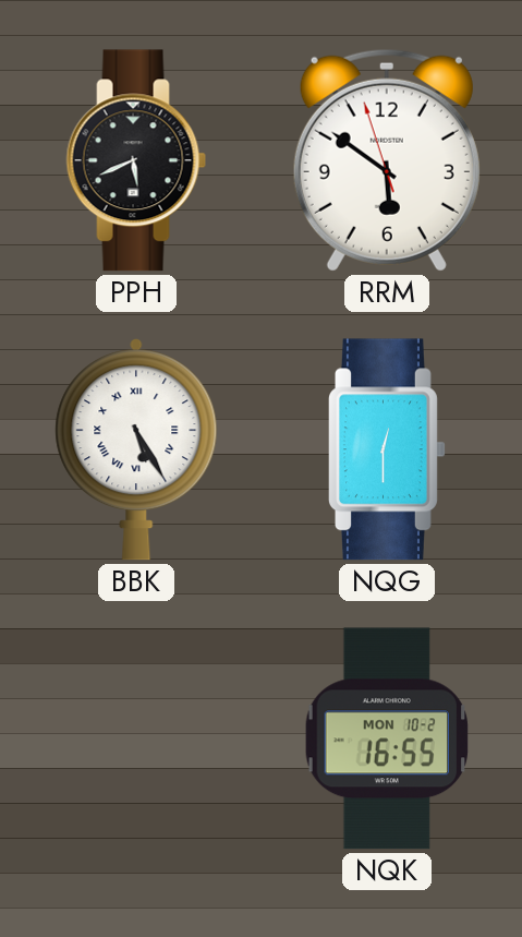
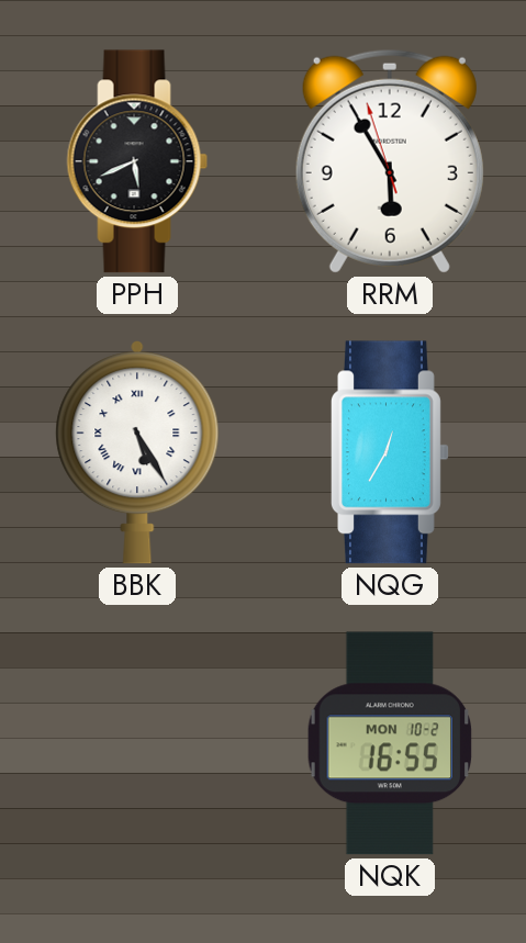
RRM: 5:50 -> 5:54
NQG: 12:30 -> 12:35
